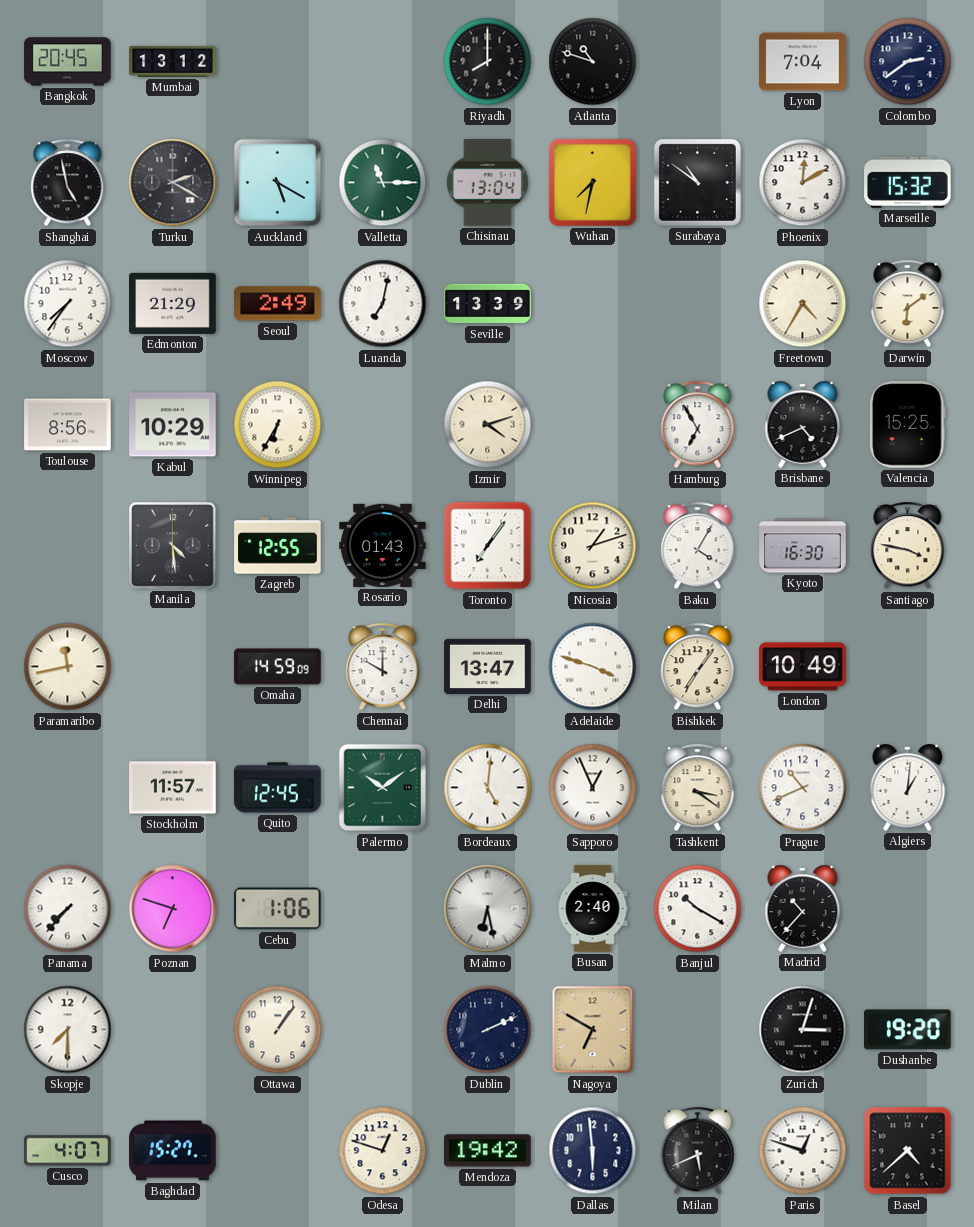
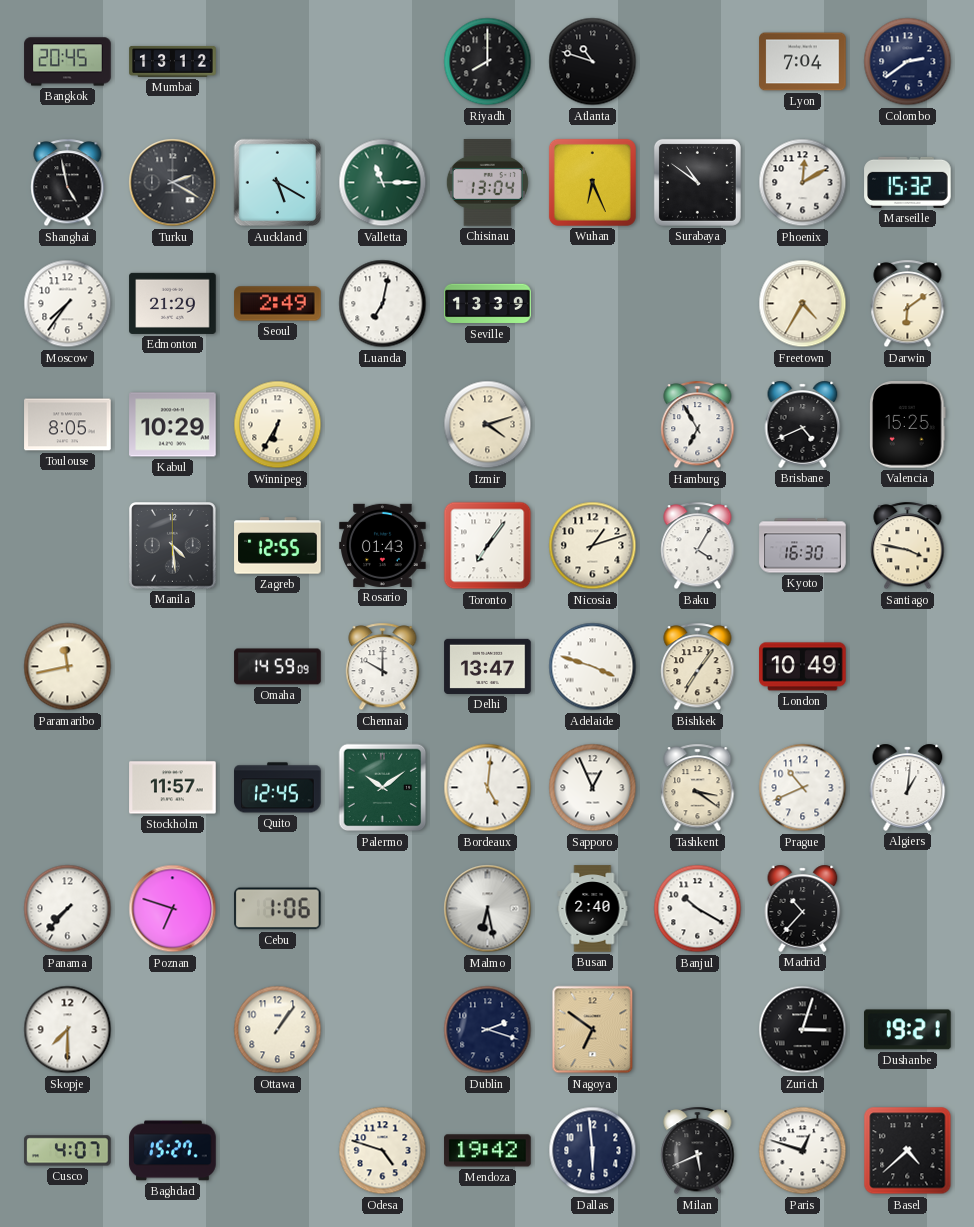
Wuhan: 7:32 -> 6:26
Toulouse: 8:56 -> 8:05
Dublin: 2:11 -> 2:18
Nagoya: 6:50 -> 6:51
Dushanbe: 19:20 -> 19:21
Odesa: 12:48 -> 4:48
